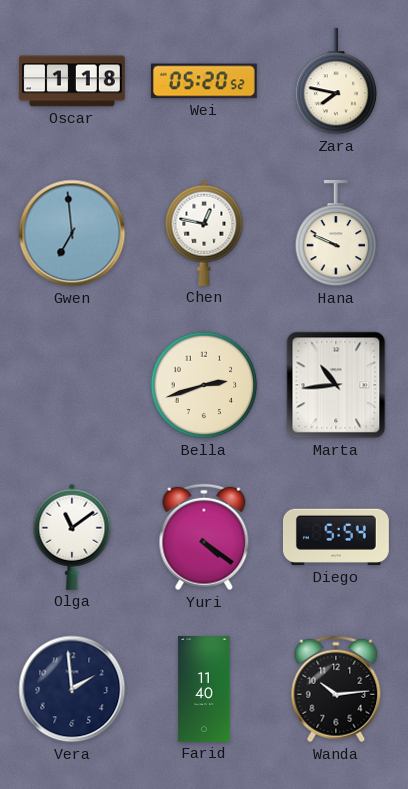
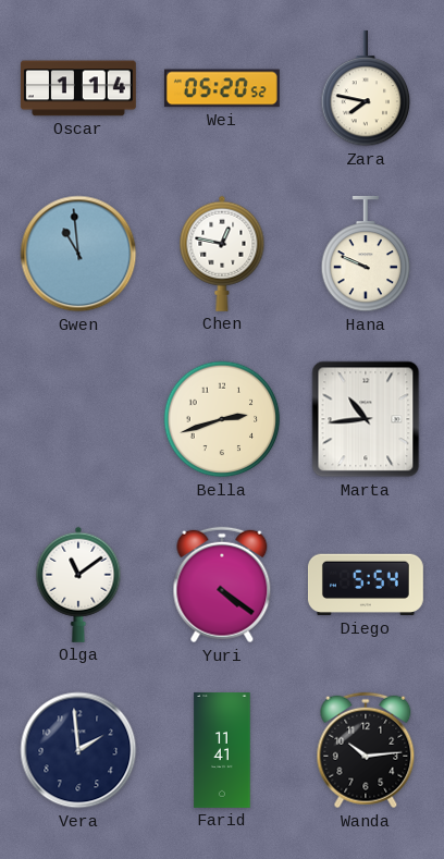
Oscar: 1:18 -> 1:14
Gwen: 6:59 -> 10:59
Farid: 11:40 -> 11:41
